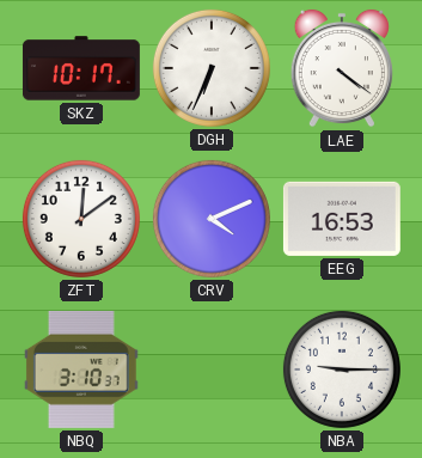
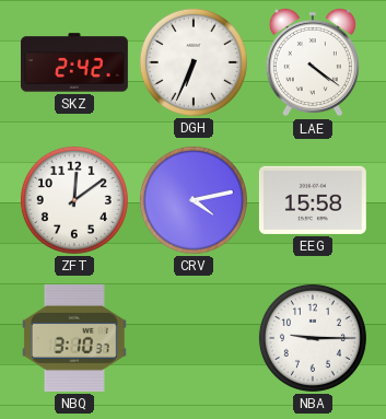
SKZ: 10:17 -> 2:42
CRV: 4:11 -> 4:13
EEG: 16:53 -> 15:58
